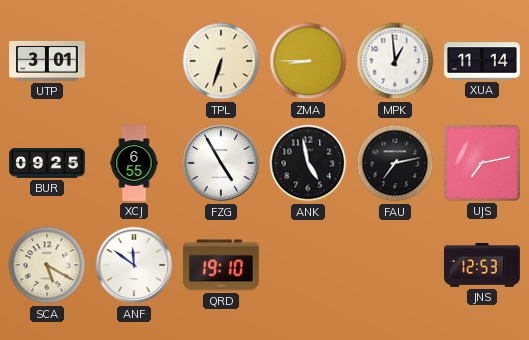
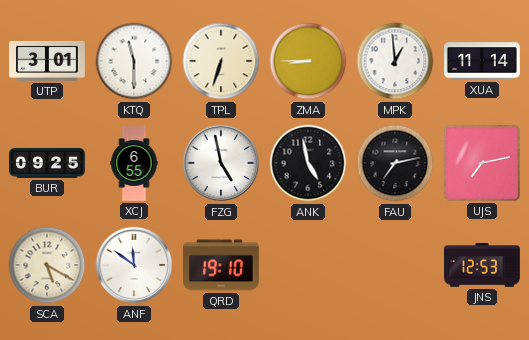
KTQ: none -> 11:30
FZG: 4:55 -> 4:58
